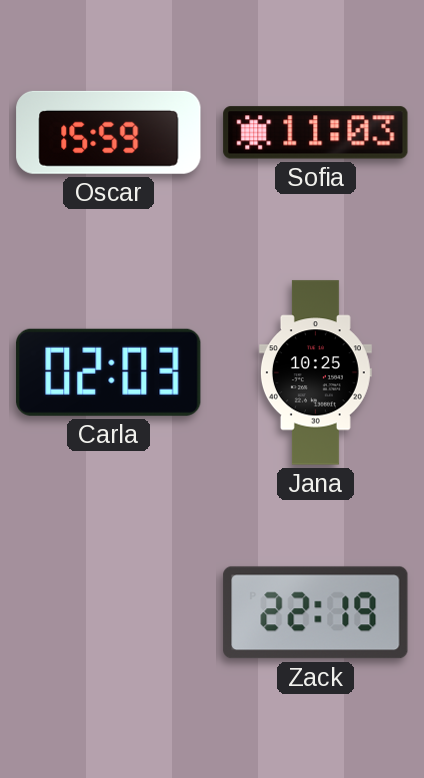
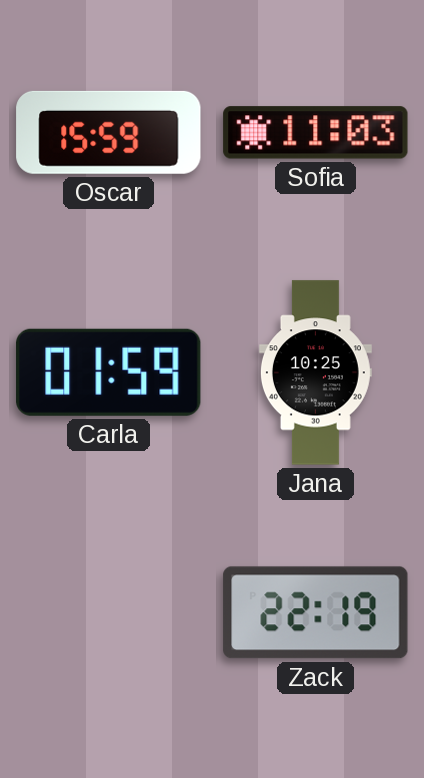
Carla: 02:03 -> 01:59
